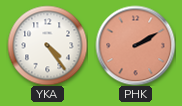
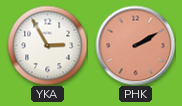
YKA: 4:24 -> 2:55
